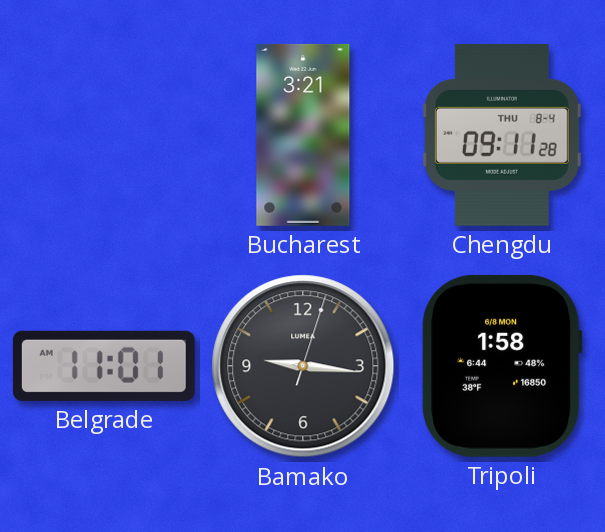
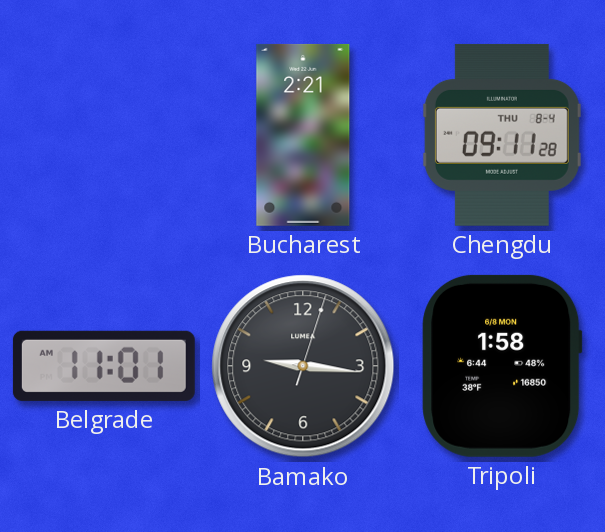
Bucharest: 3:21 -> 2:21
